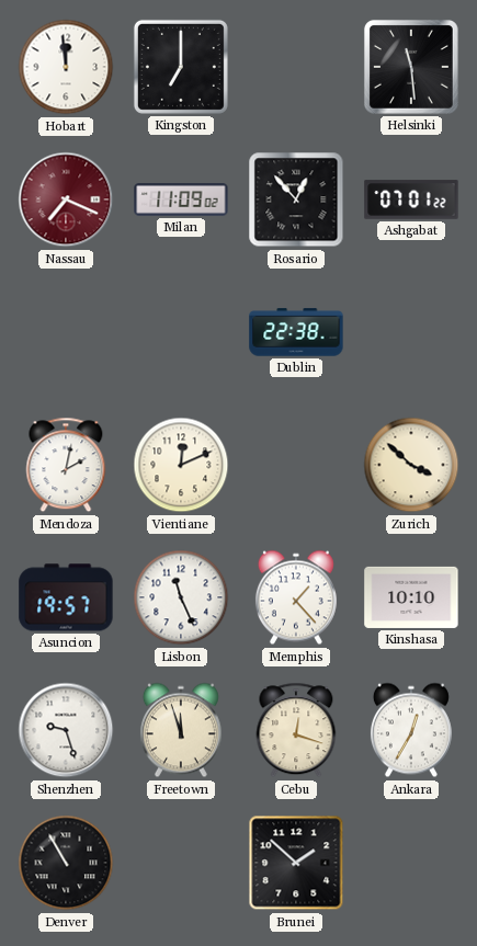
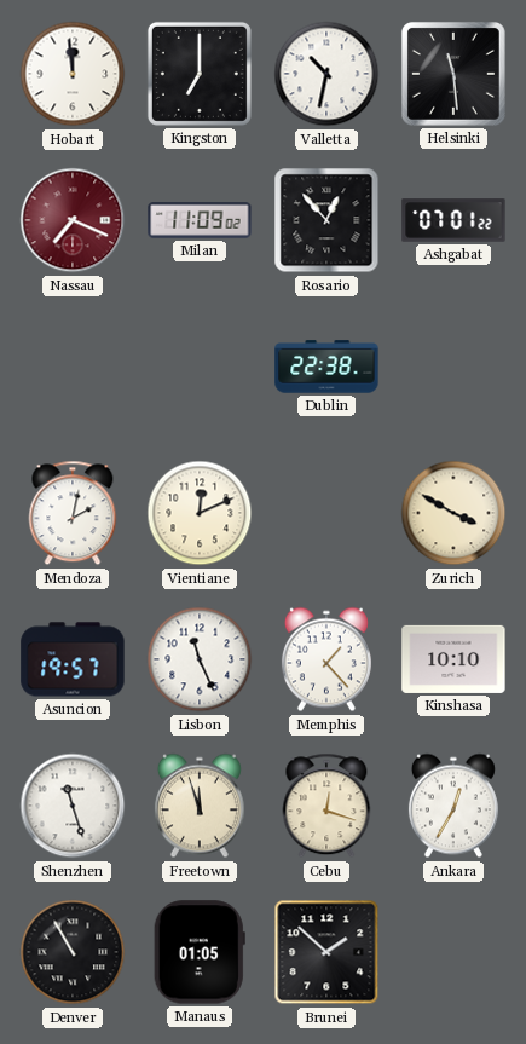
Valletta: none -> 10:32
Zurich: 3:52 -> 3:50
Shenzhen: 9:27 -> 11:27
Manaus: none -> 01:05
